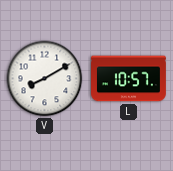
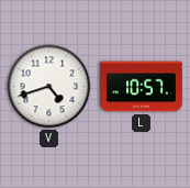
V: 8:10 -> 4:42
